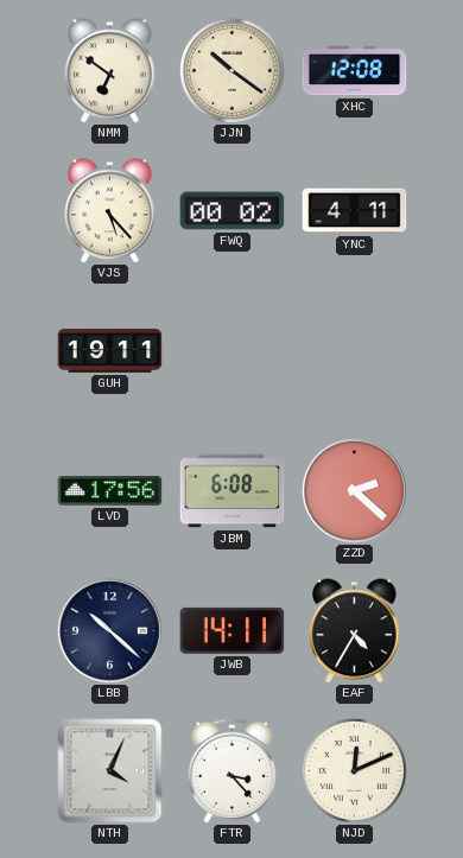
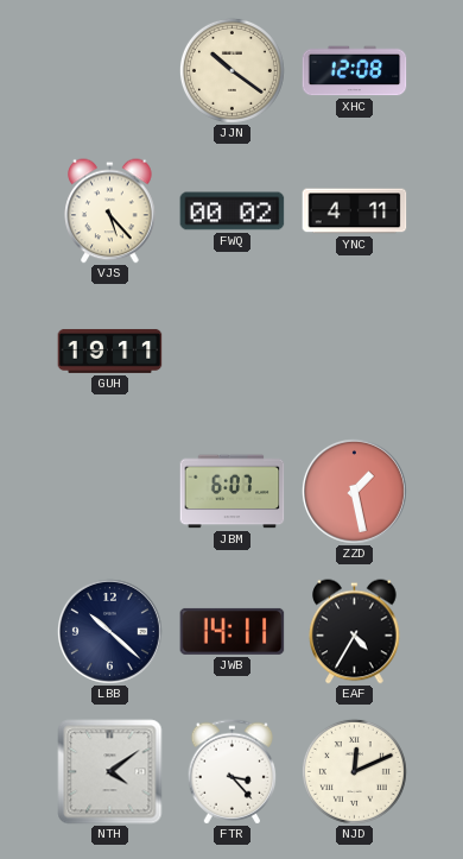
NMM: 6:51 -> none
LVD: 17:56 -> none
JBM: 6:08 -> 6:07
ZZD: 2:22 -> 1:28
NTH: 4:04 -> 4:09
